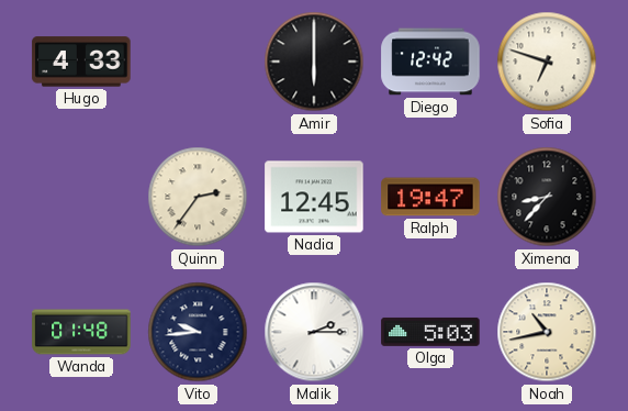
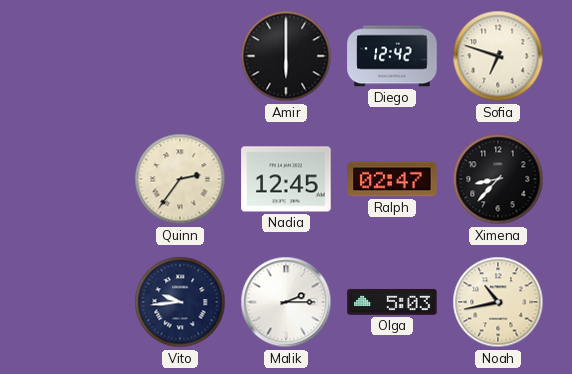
Hugo: 4:33 -> none
Ralph: 19:47 -> 02:47
Wanda: 01:48 -> none
